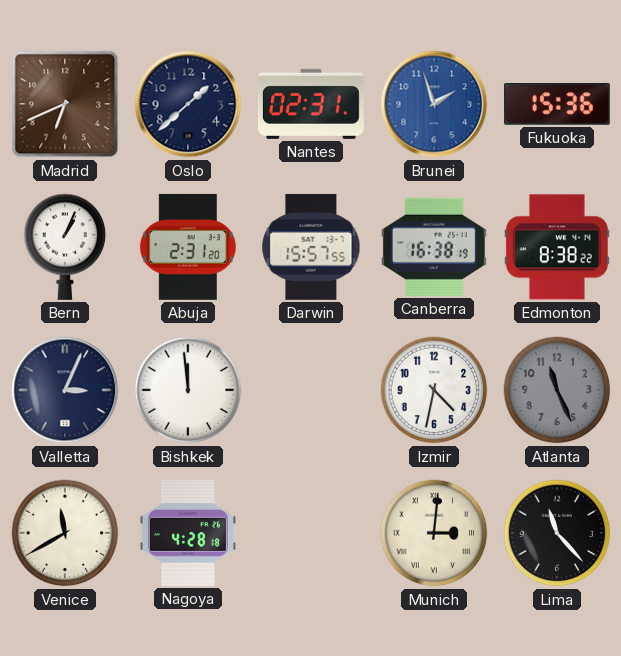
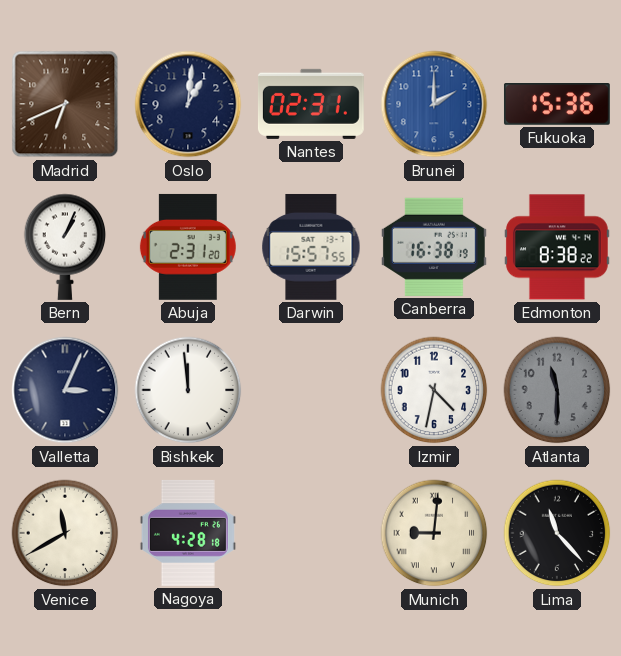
Oslo: 1:38 -> 1:01
Brunei: 1:57 -> 2:00
Atlanta: 11:26 -> 11:30
Munich: 3:01 -> 9:01
